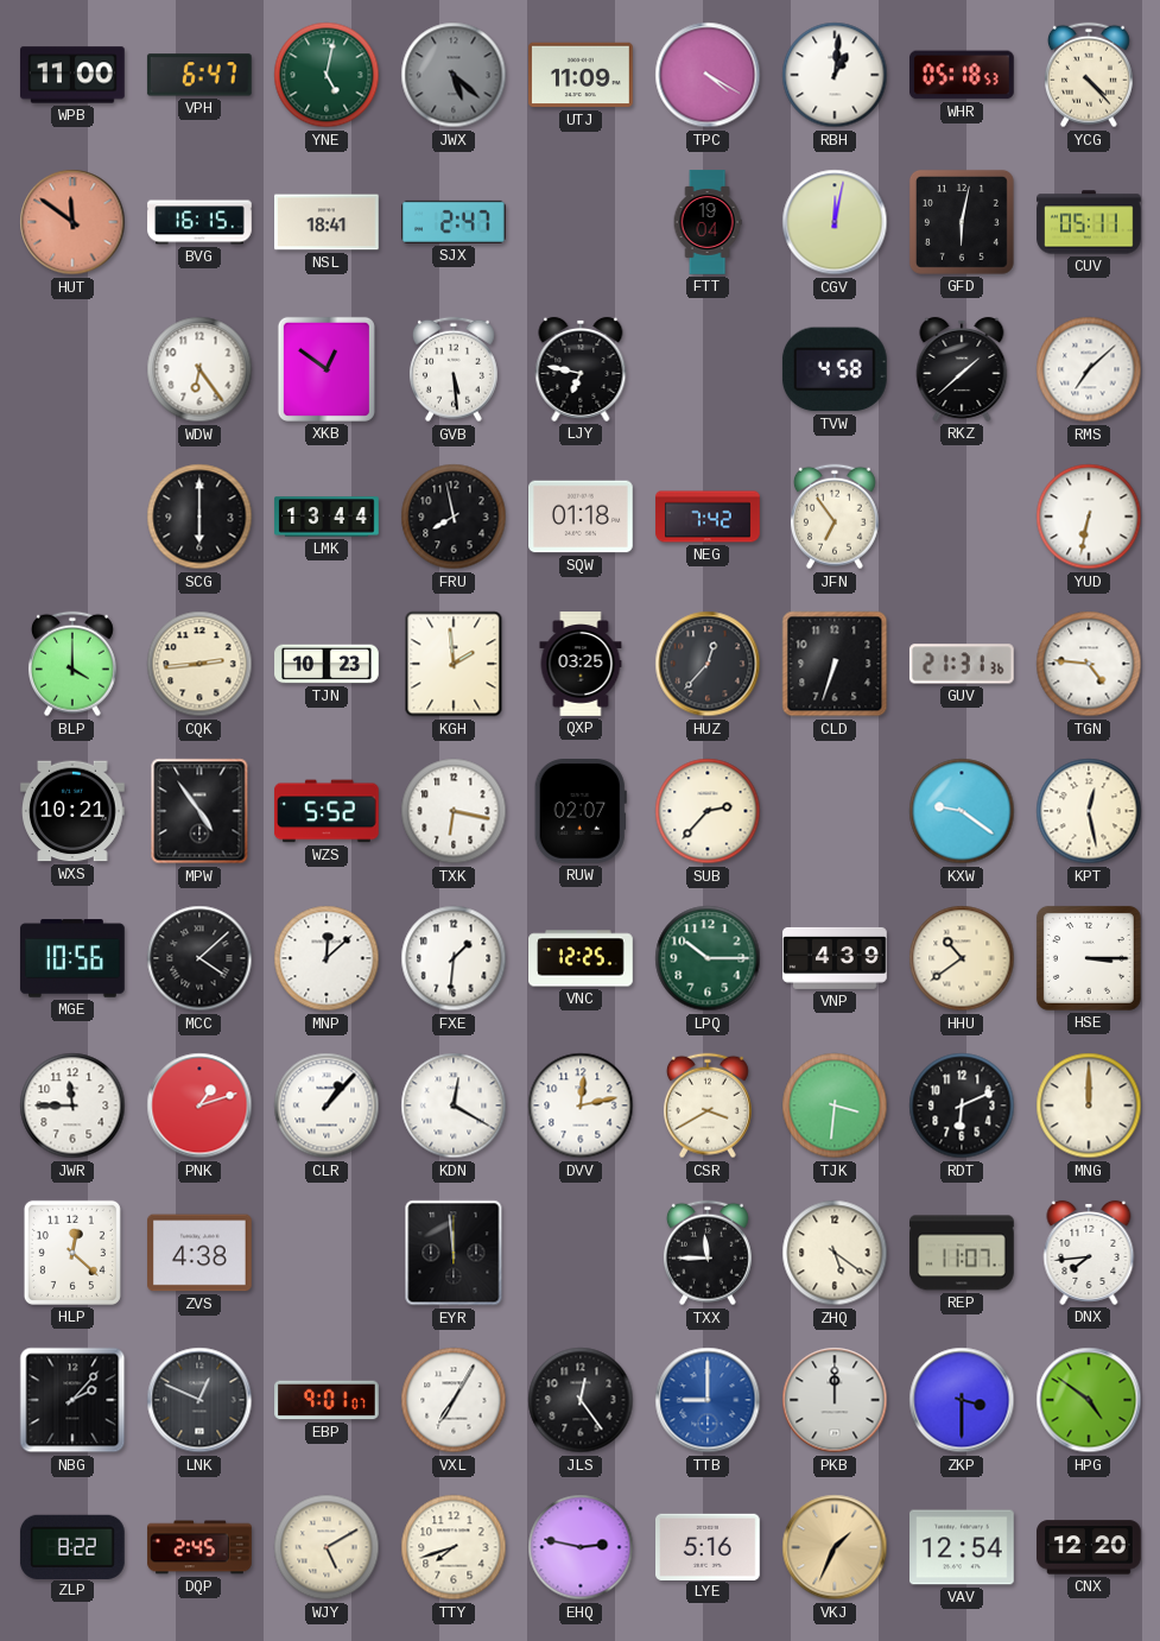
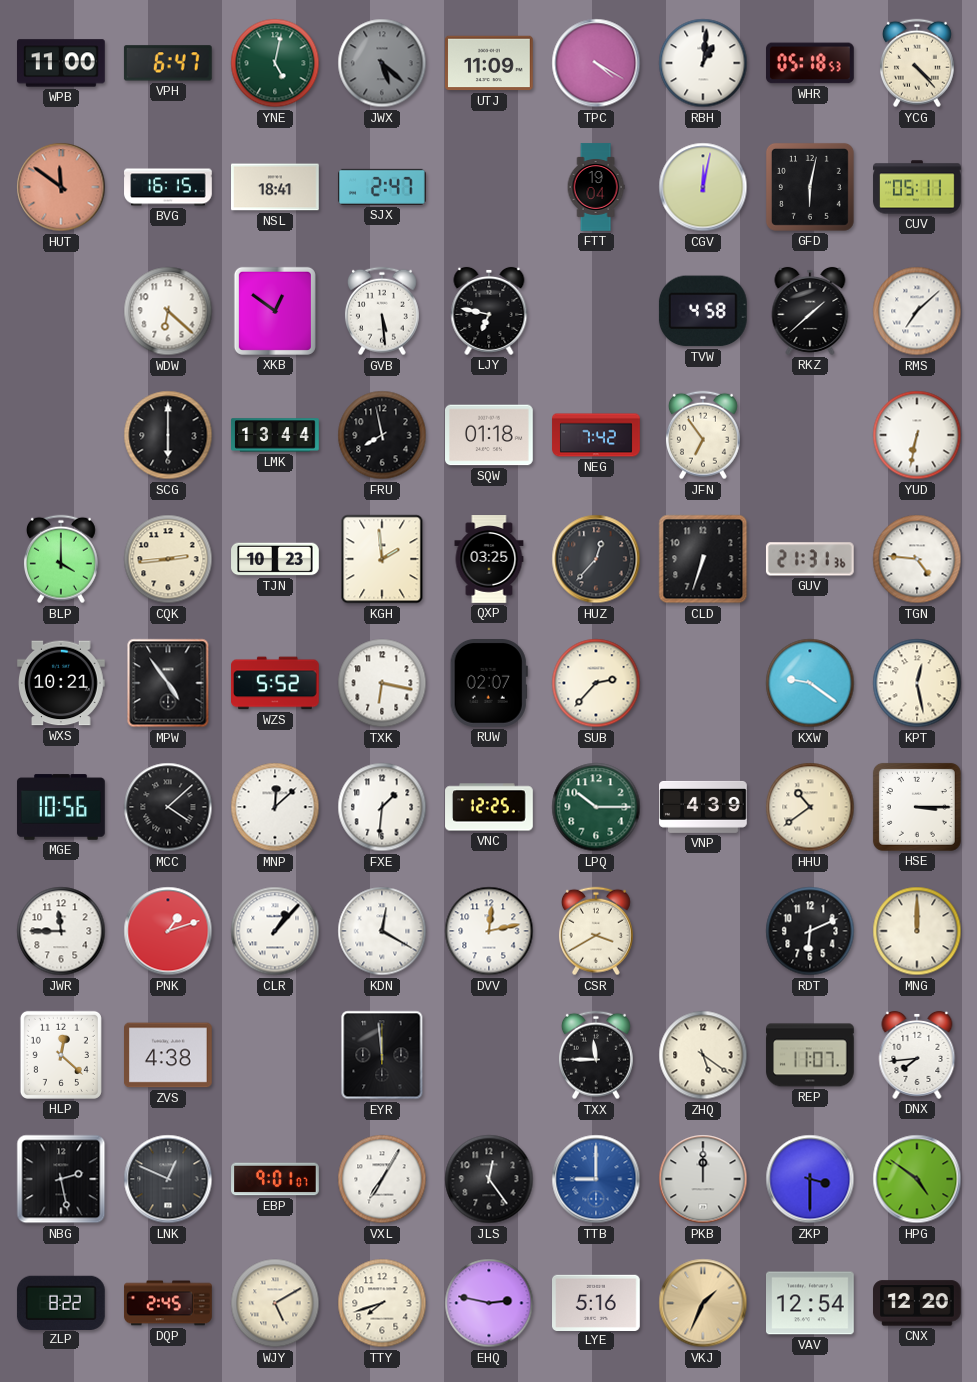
WDW: 6:24 -> 6:22
TJK: 3:31 -> none
NBG: 2:07 -> 2:28
